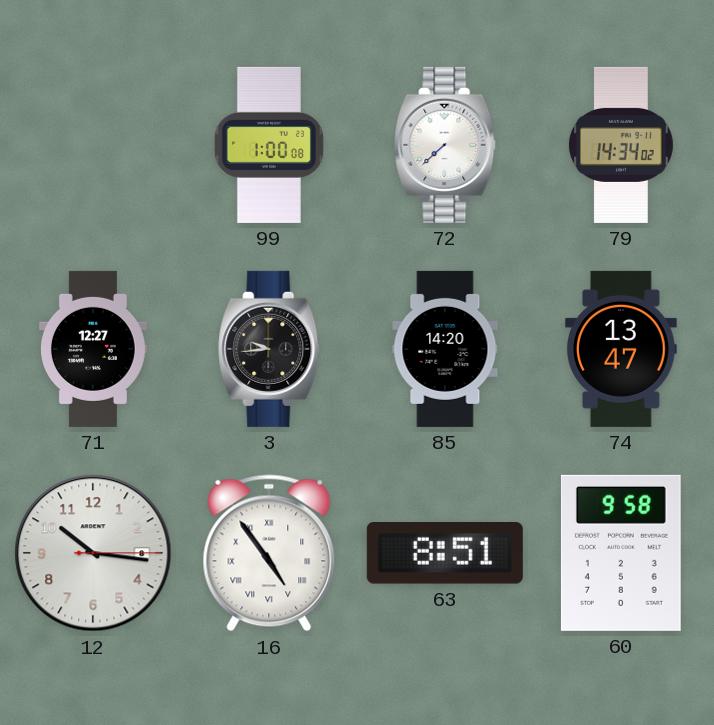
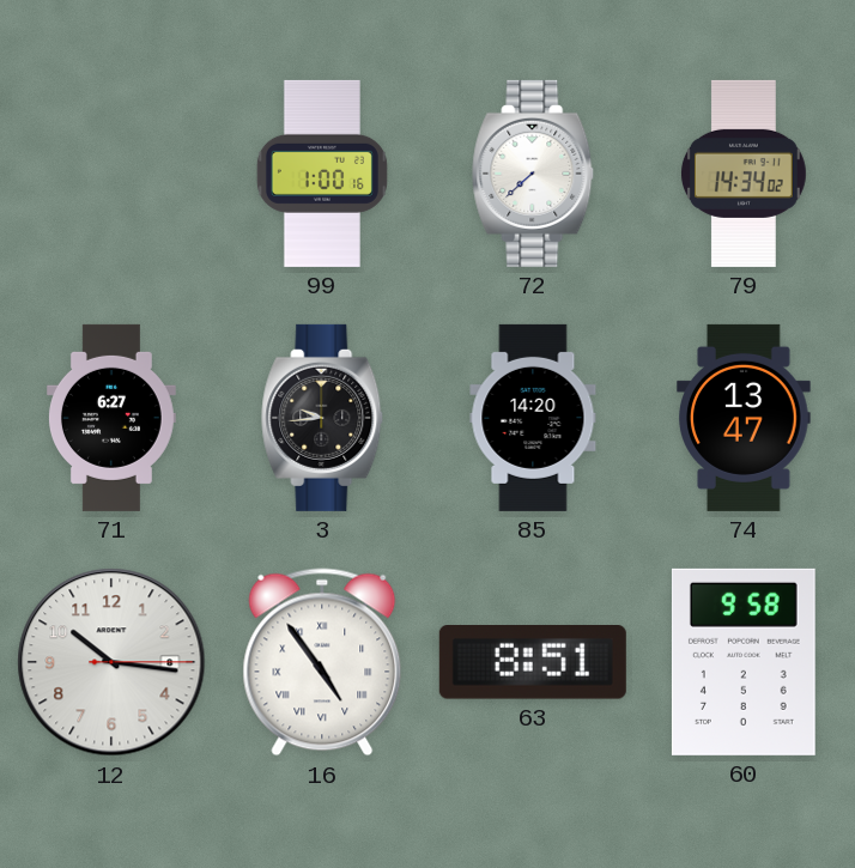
99: 1:00:08 -> 1:00:16
71: 12:27 -> 6:27
